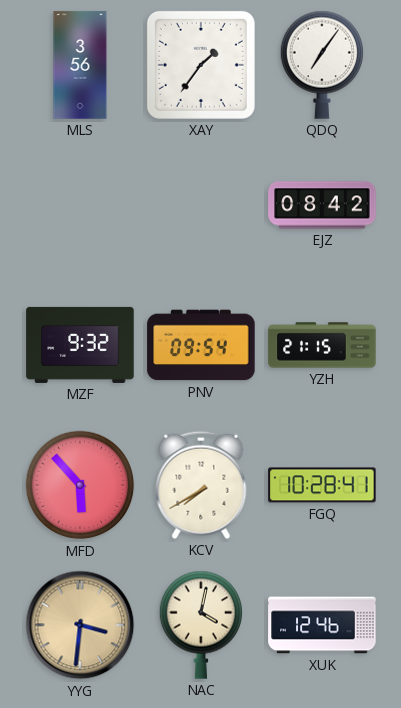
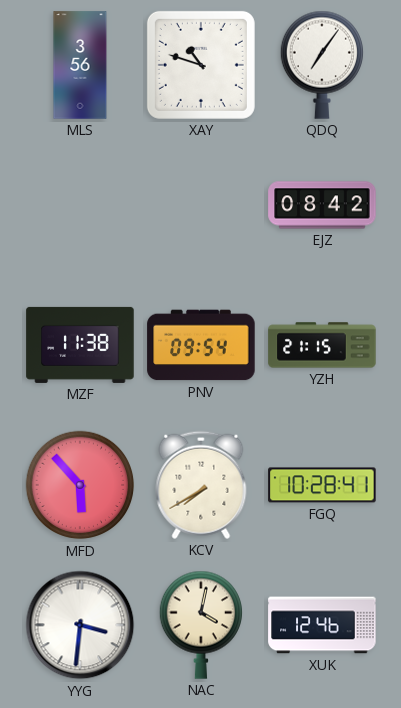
XAY: 1:36 -> 10:48
MZF: 9:32 -> 11:38
YYG dial: champagne -> white
